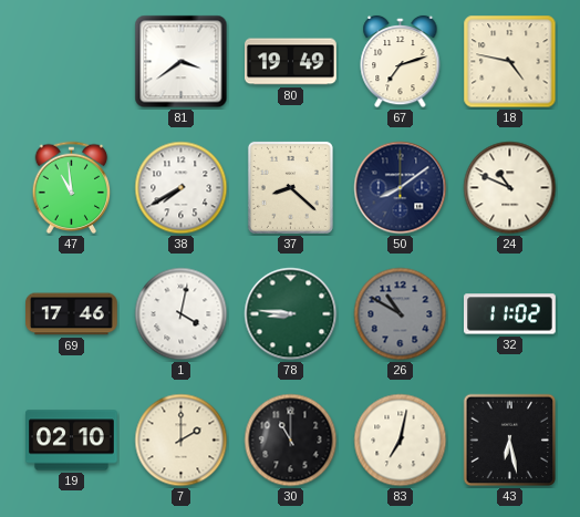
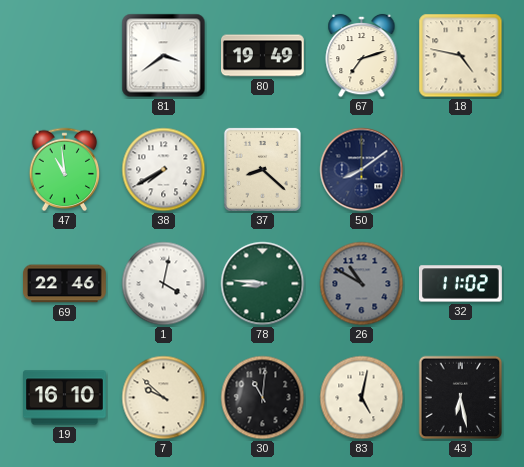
24: 10:49 -> none
69: 17:46 -> 22:46
19: 02:10 -> 16:10
7: 2:00 -> 9:52
30: 11:00 -> 11:01
83: 7:02 -> 5:02
